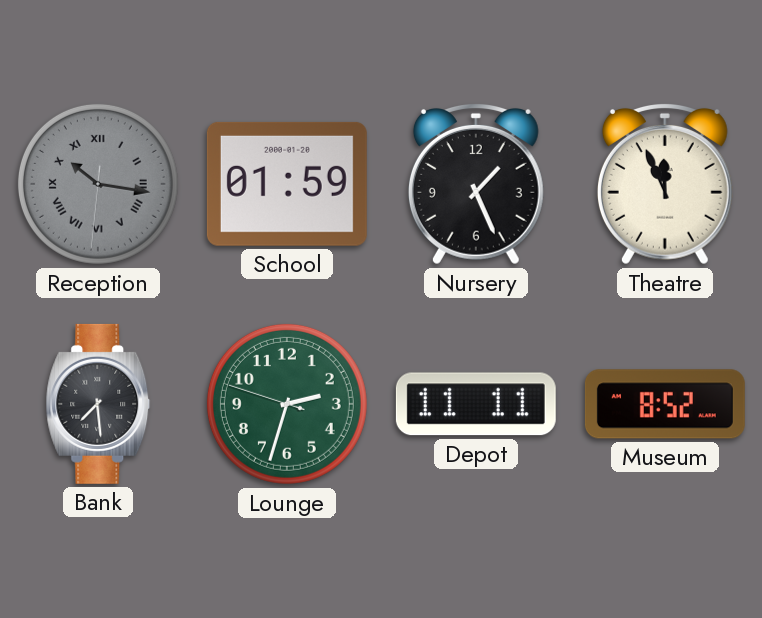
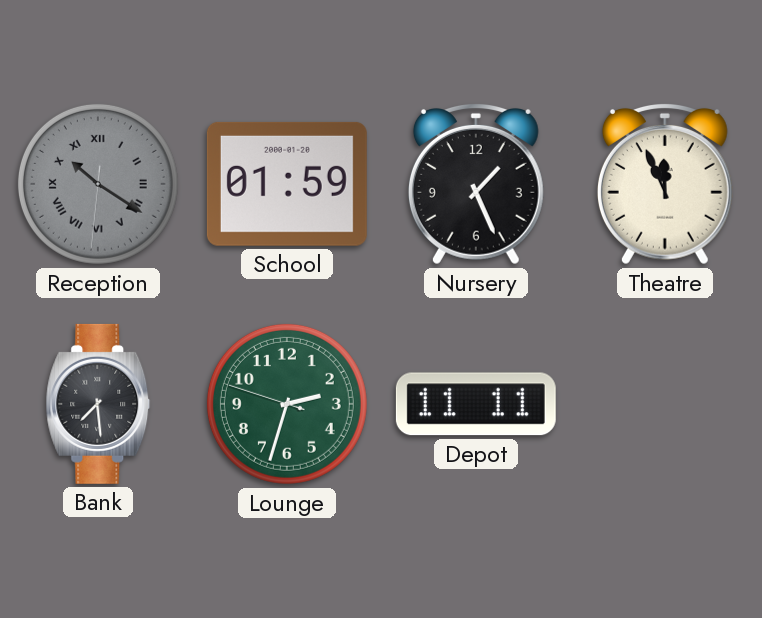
Reception: 10:16 -> 10:20
Museum: 8:52 -> none
